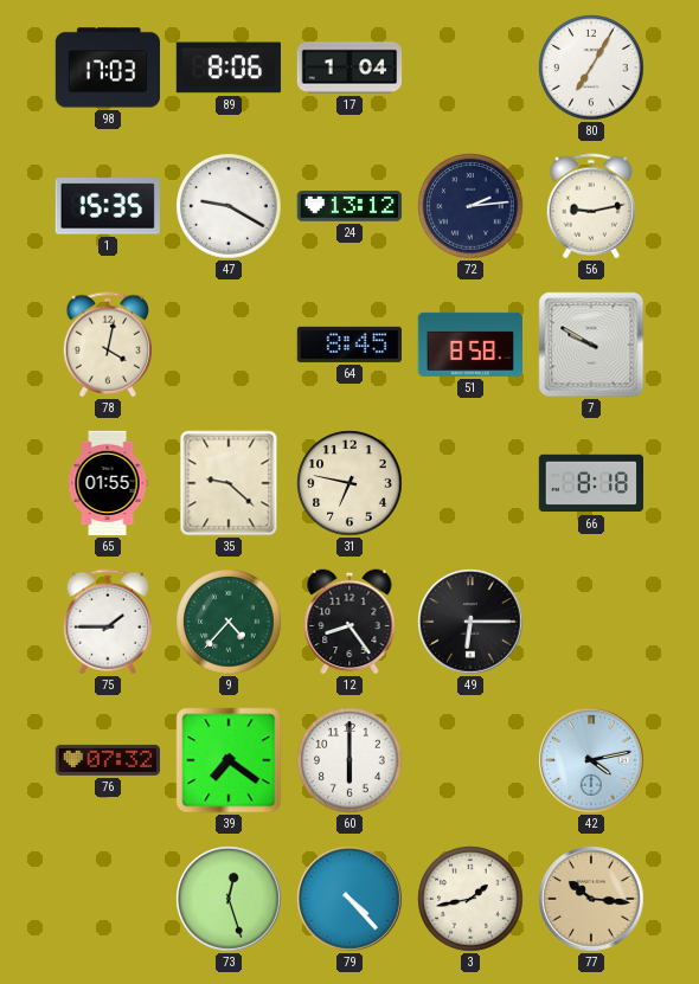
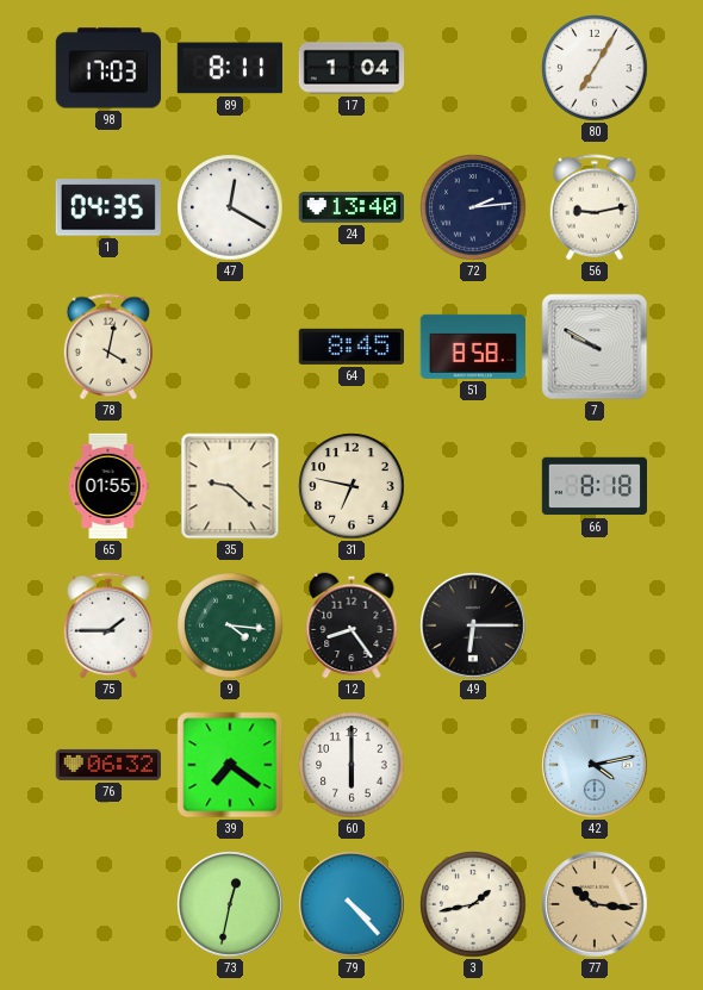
89: 8:06 -> 8:11
1: 15:35 -> 04:35
47: 9:20 -> 12:20
24: 13:12 -> 13:40
9: 4:37 -> 4:16
76: 07:32 -> 06:32
73: 12:27 -> 12:32
